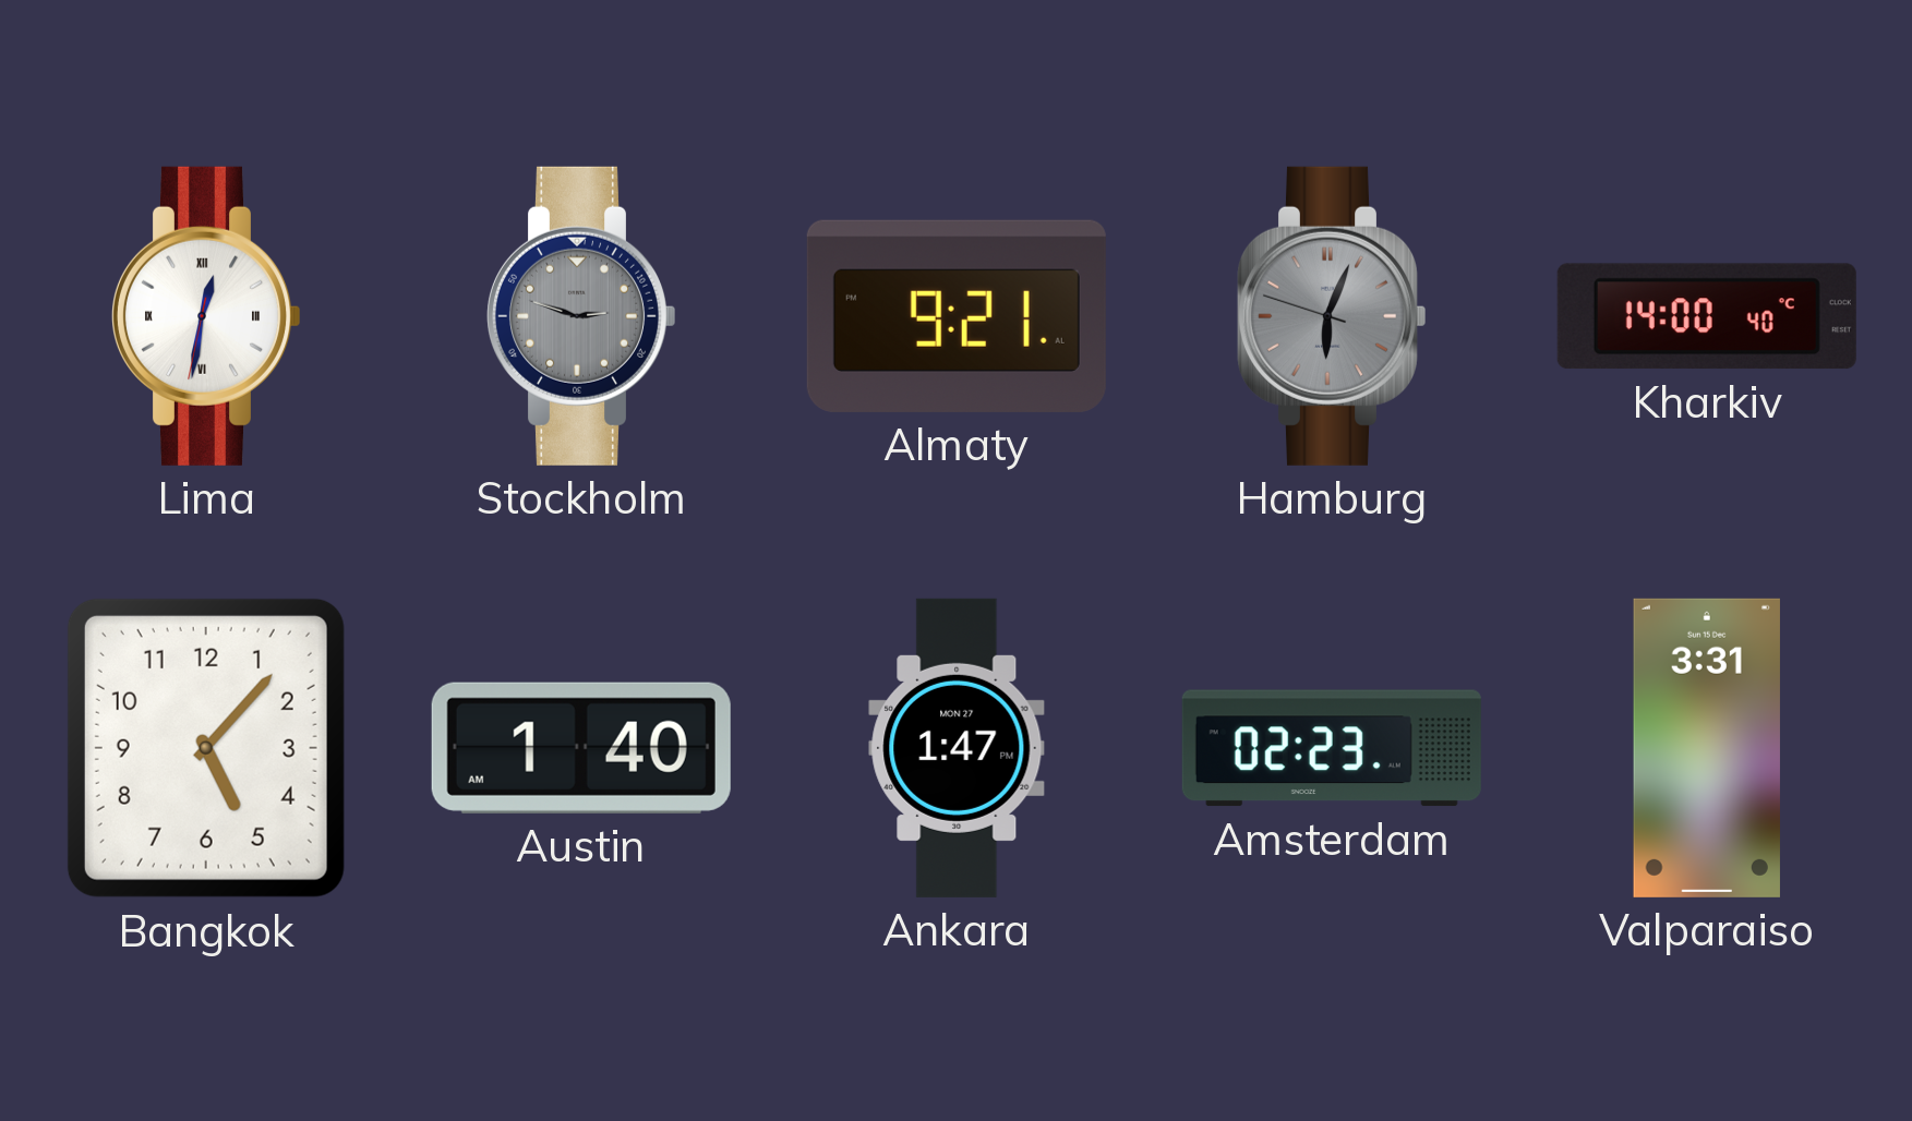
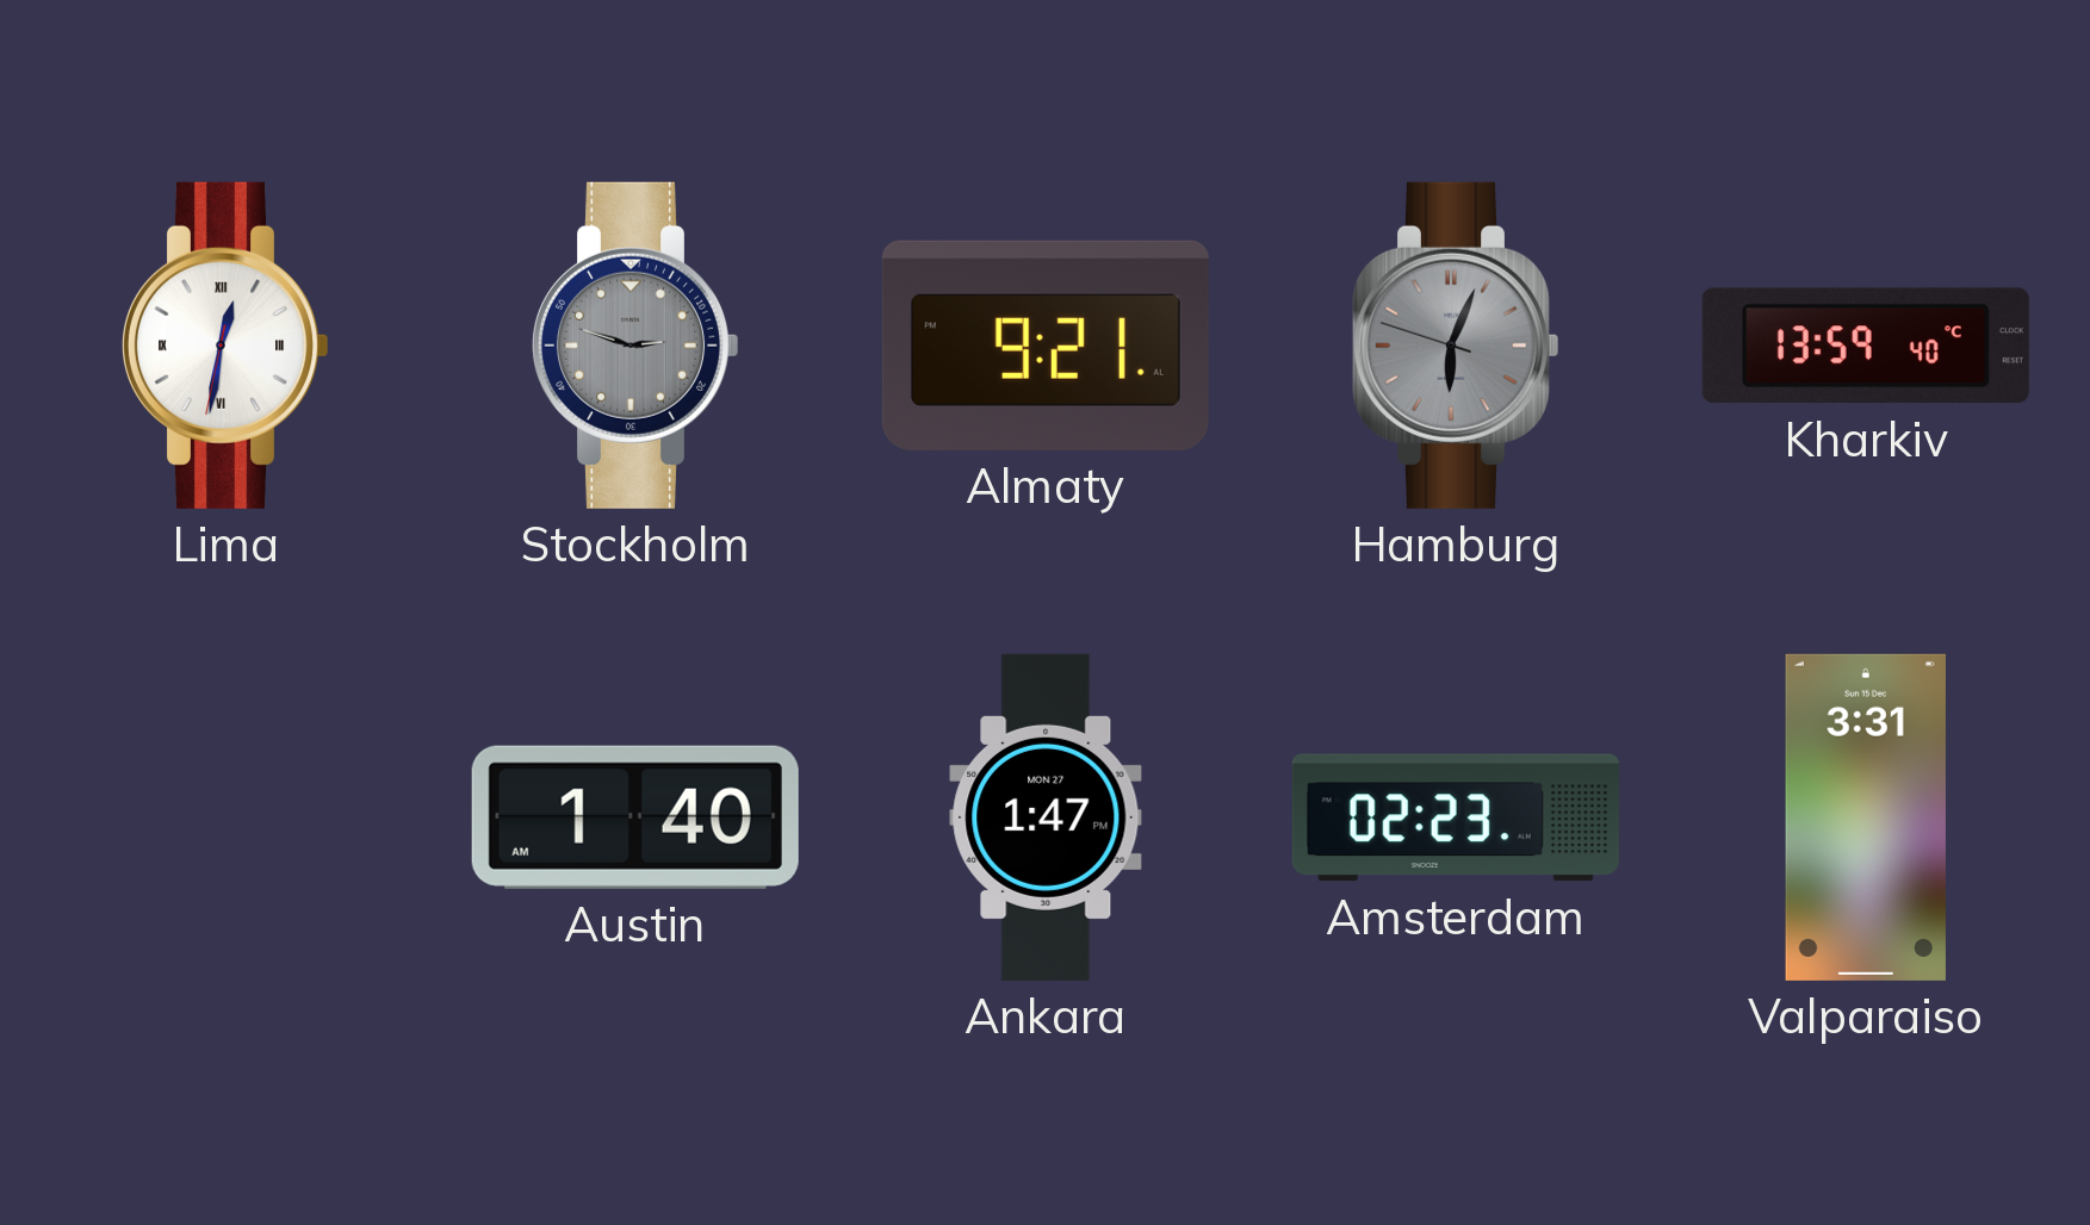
Kharkiv: 14:00 -> 13:59
Bangkok: 5:07 -> none
